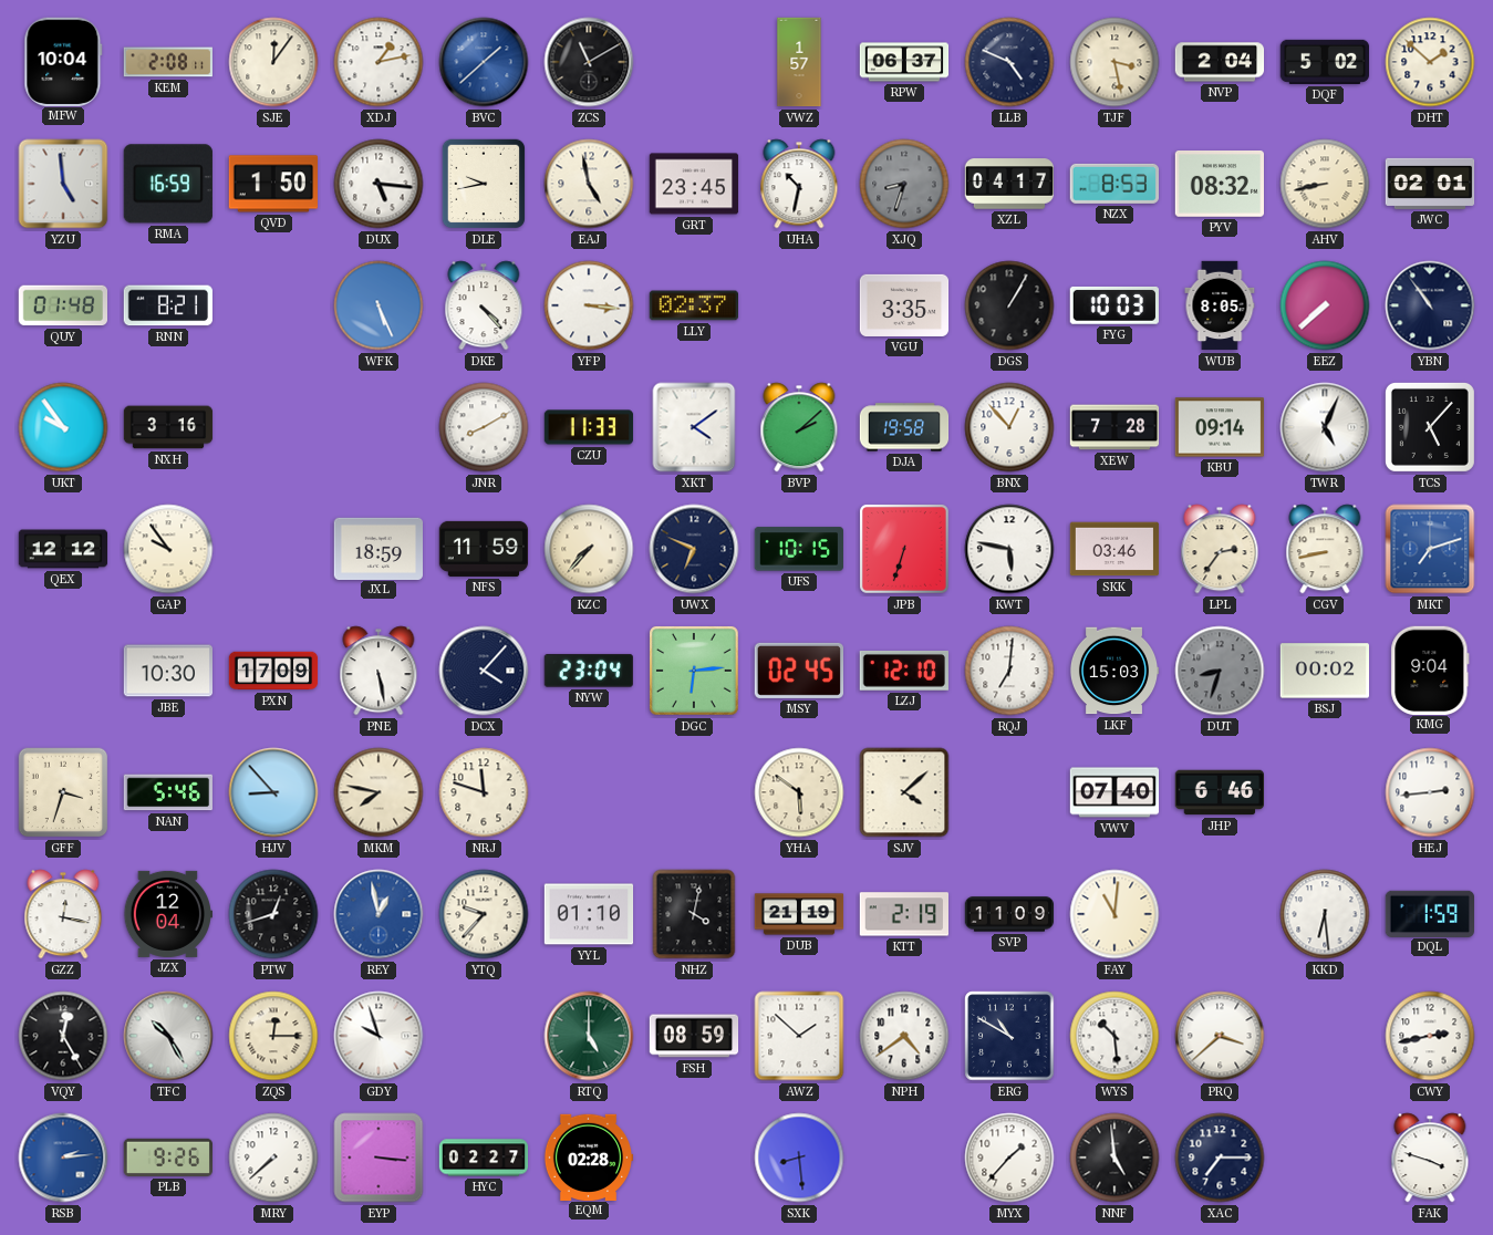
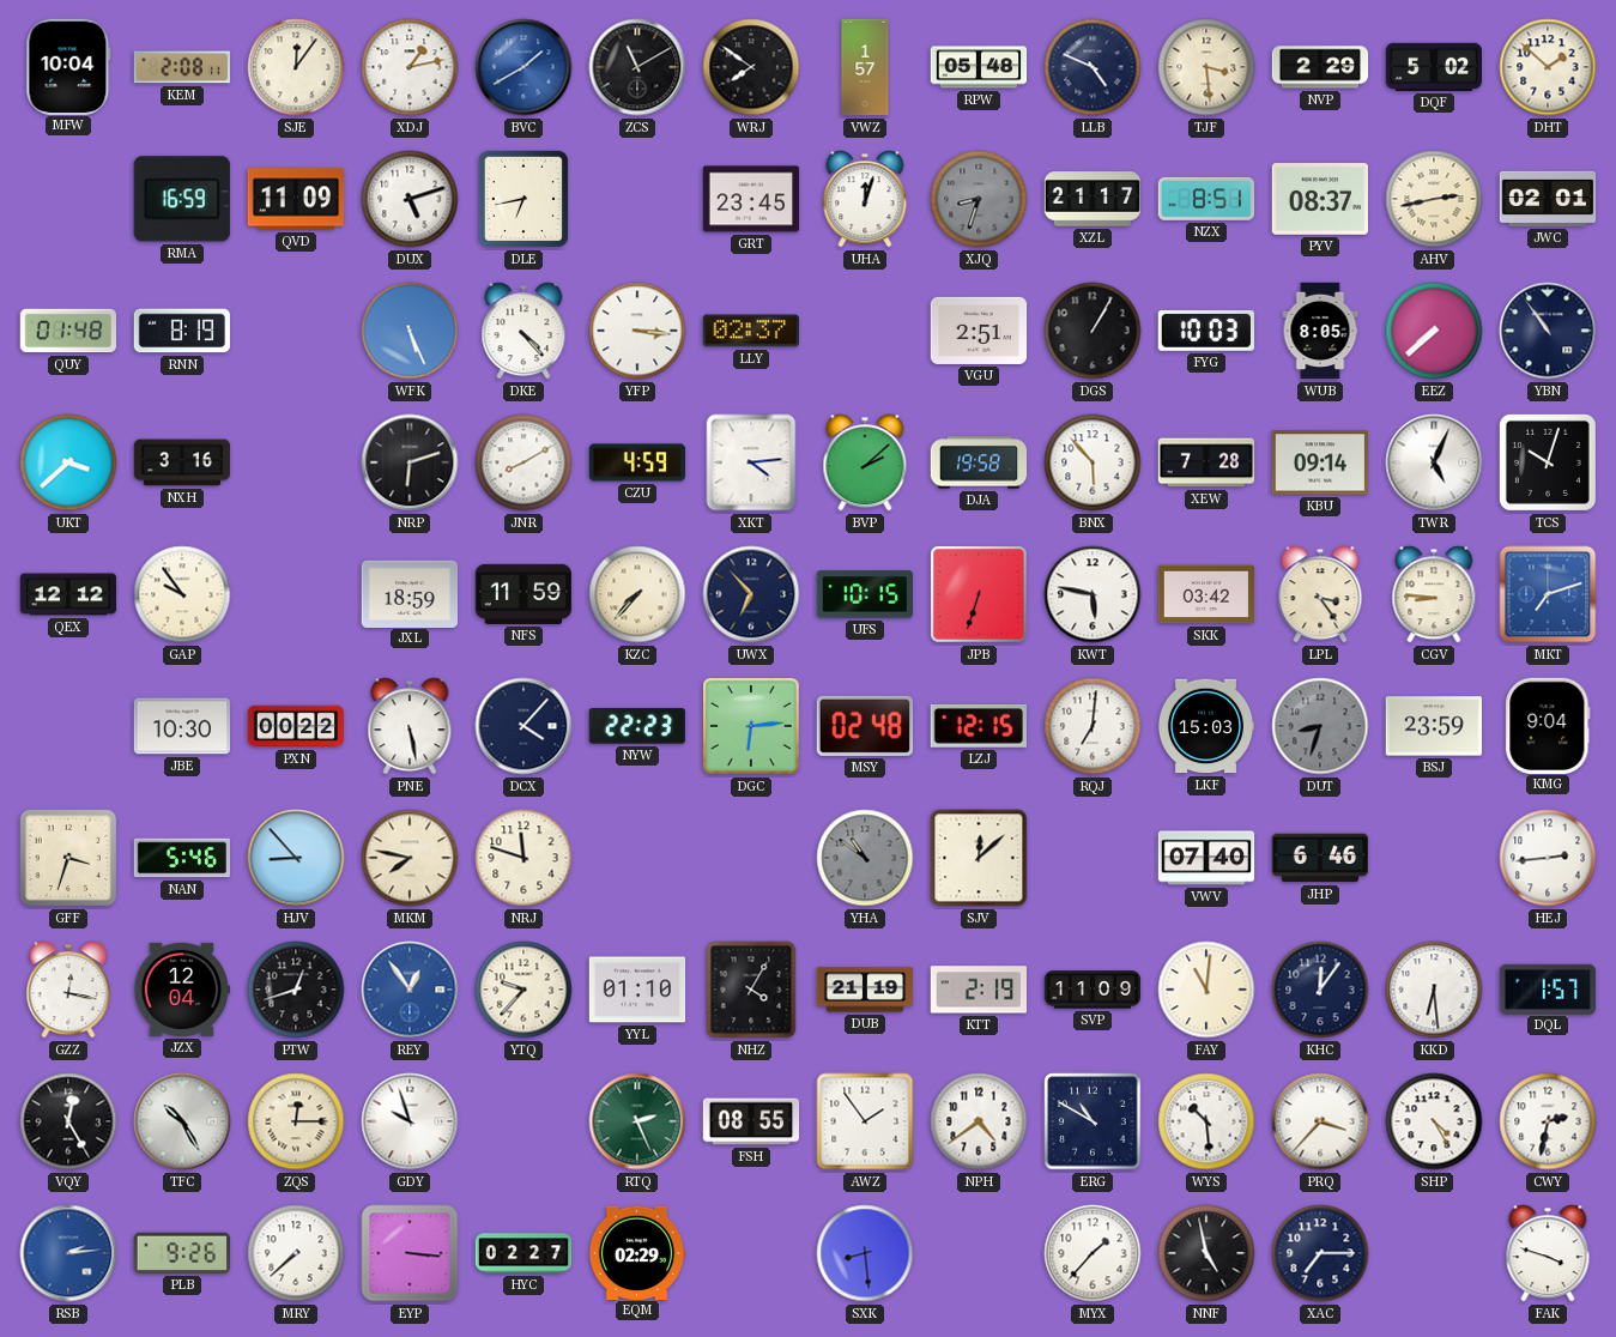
BVC: 1:38 -> 1:40
WRJ: none -> 7:51
RPW: 06:37 -> 05:48
TJF: 3:28 -> 3:29
NVP: 2:04 -> 2:29
YZU: 4:59 -> none
QVD: 1:50 -> 11:09
DUX: 5:16 -> 5:12
DLE: 9:43 -> 6:43
EAJ: 4:58 -> none
UHA: 10:32 -> 12:03
XZL: 04:17 -> 21:17
NZX: 8:53 -> 8:51
PYV: 08:32 -> 08:37
AHV: 8:43 -> 2:43
RNN: 8:21 -> 8:19
VGU: 3:35 -> 2:51
UKT: 9:54 -> 3:38
NRP: none -> 6:12
CZU: 11:33 -> 4:59
XKT: 4:09 -> 4:14
BNX: 12:53 -> 5:53
TCS: 5:07 -> 10:03
UWX: 6:49 -> 6:53
SKK: 03:46 -> 03:42
LPL: 2:36 -> 3:24
CGV: 8:43 -> 8:46
PXN: 17:09 -> 00:22
NYW: 23:04 -> 22:23
MSY: 02:45 -> 02:48
LZJ: 12:10 -> 12:15
BSJ: 00:02 -> 23:59
YHA: 5:51 -> 10:51
YHA dial: cream -> grey
SJV: 4:08 -> 12:08
REY: 12:58 -> 12:54
NHZ: 4:02 -> 4:05
KHC: none -> 12:06
DQL: 1:59 -> 1:57
RTQ: 5:00 -> 2:26
FSH: 08:59 -> 08:55
AWZ: 1:52 -> 1:54
PRQ: 3:38 -> 3:37
SHP: none -> 4:25
CWY: 2:43 -> 2:32
EQM: 02:28 -> 02:29
NNF: 4:59 -> 4:58
